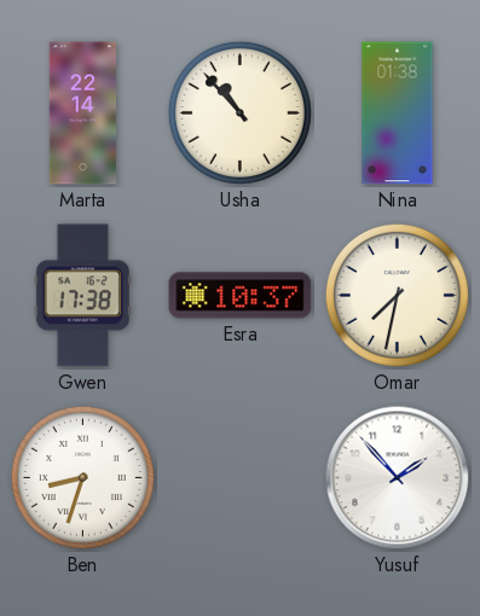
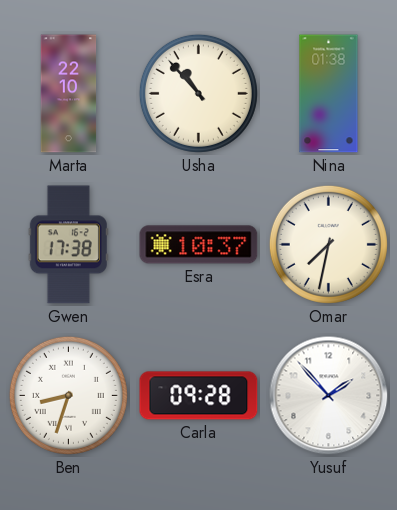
Marta: 22:14 -> 22:10
Carla: none -> 09:28
